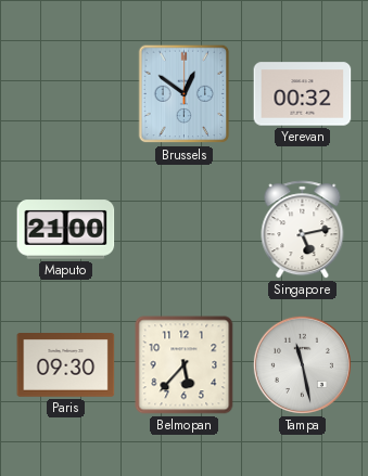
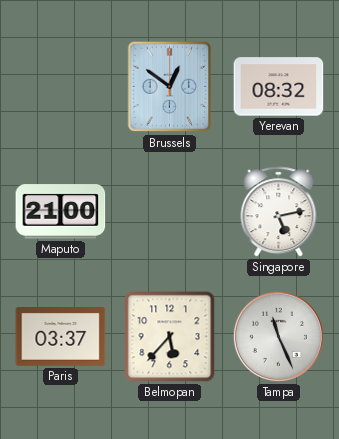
Yerevan: 00:32 -> 08:32
Paris: 09:30 -> 03:37
Tampa: 11:28 -> 11:26
